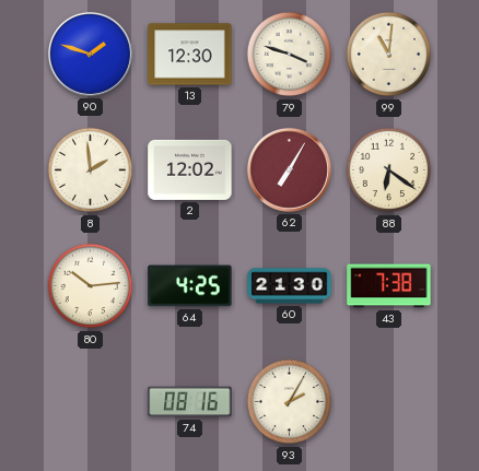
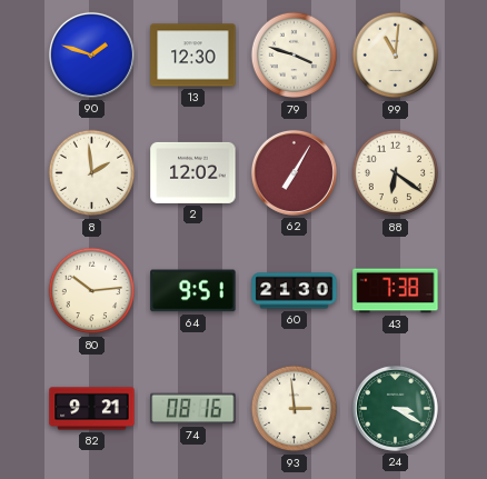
64: 4:25 -> 9:51
82: none -> 9:21
93: 2:05 -> 2:59
24: none -> 3:20
